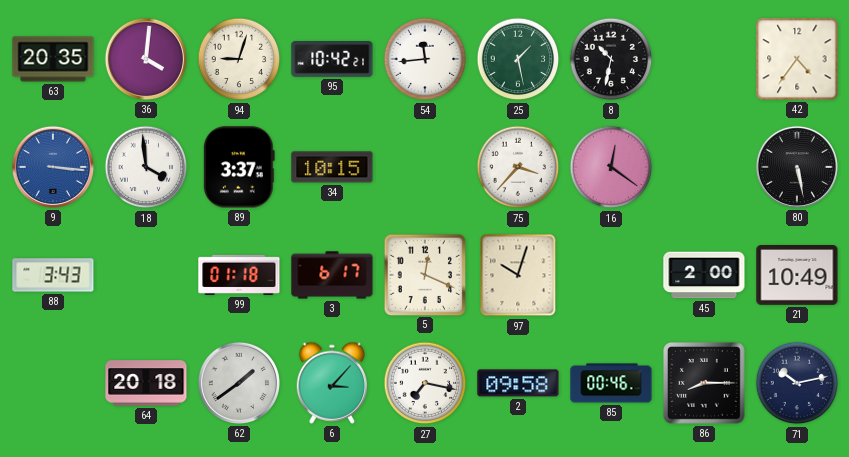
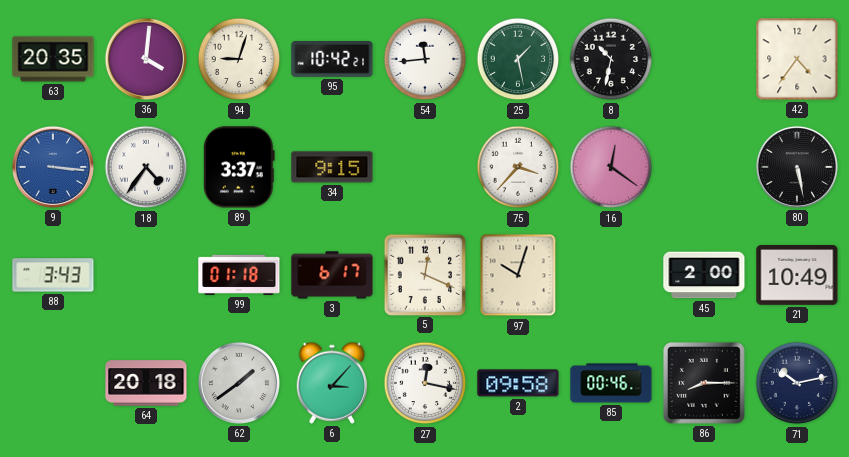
18: 3:59 -> 4:36
34: 10:15 -> 9:15
27: 7:17 -> 12:17
